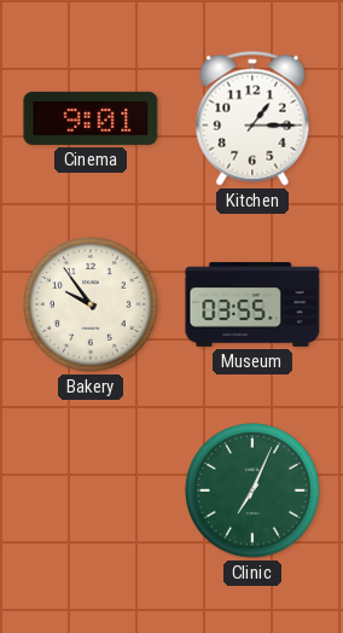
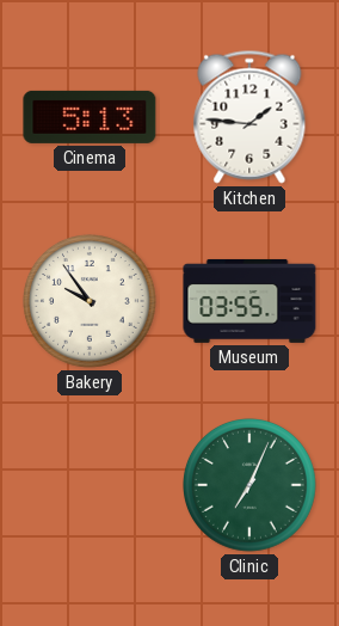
Cinema: 9:01 -> 5:13
Kitchen: 1:15 -> 1:46
